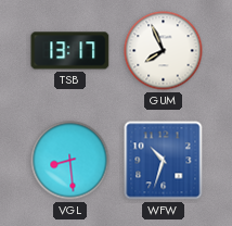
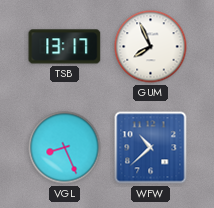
VGL: 8:29 -> 8:26
WFW: 10:33 -> 10:38
